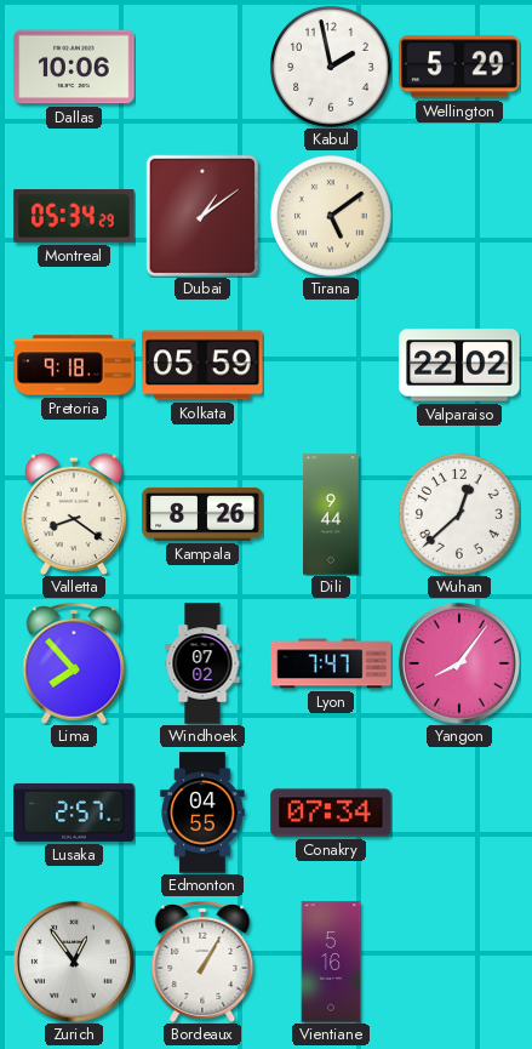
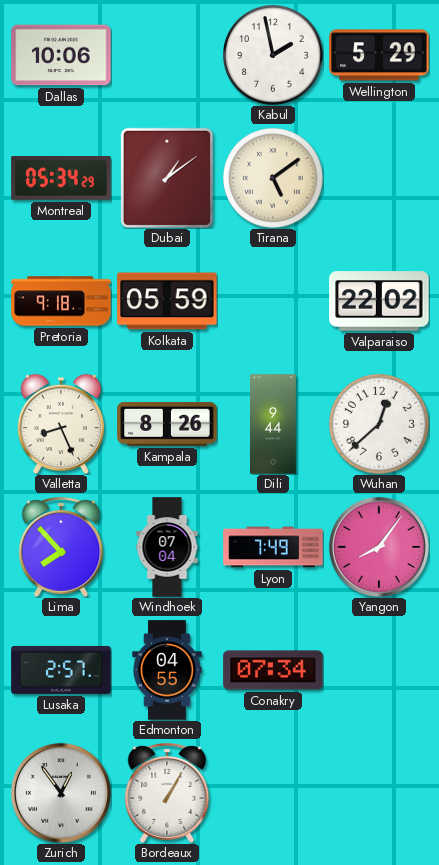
Valletta: 8:21 -> 8:26
Windhoek: 07:02 -> 07:04
Lyon: 7:47 -> 7:49
Vientiane: 5:16 -> none
